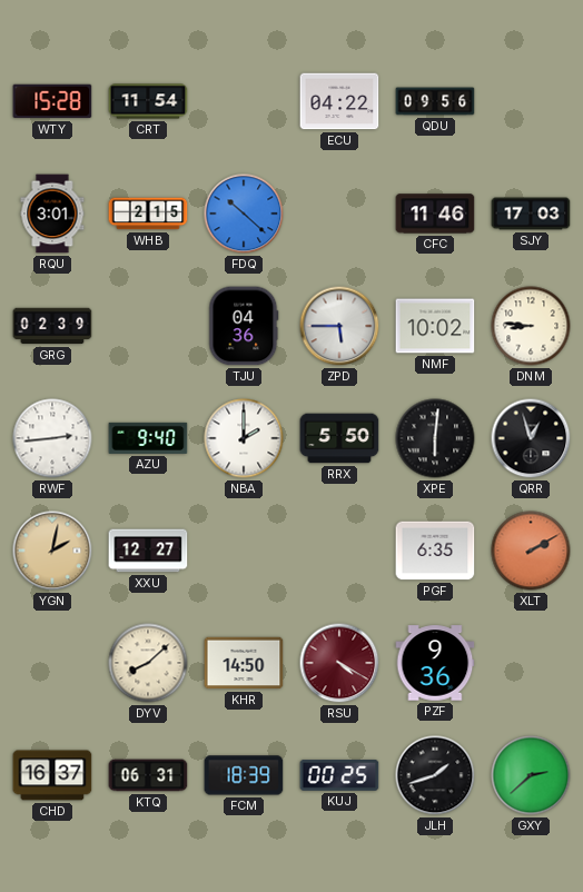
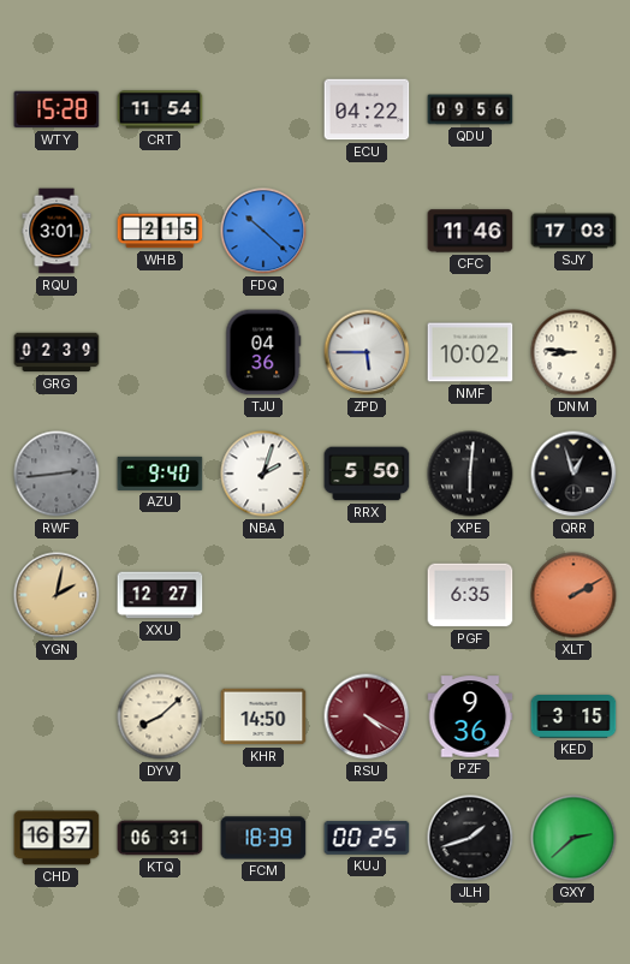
RWF dial: white -> grey
NBA: 2:00 -> 2:03
KED: none -> 3:15
